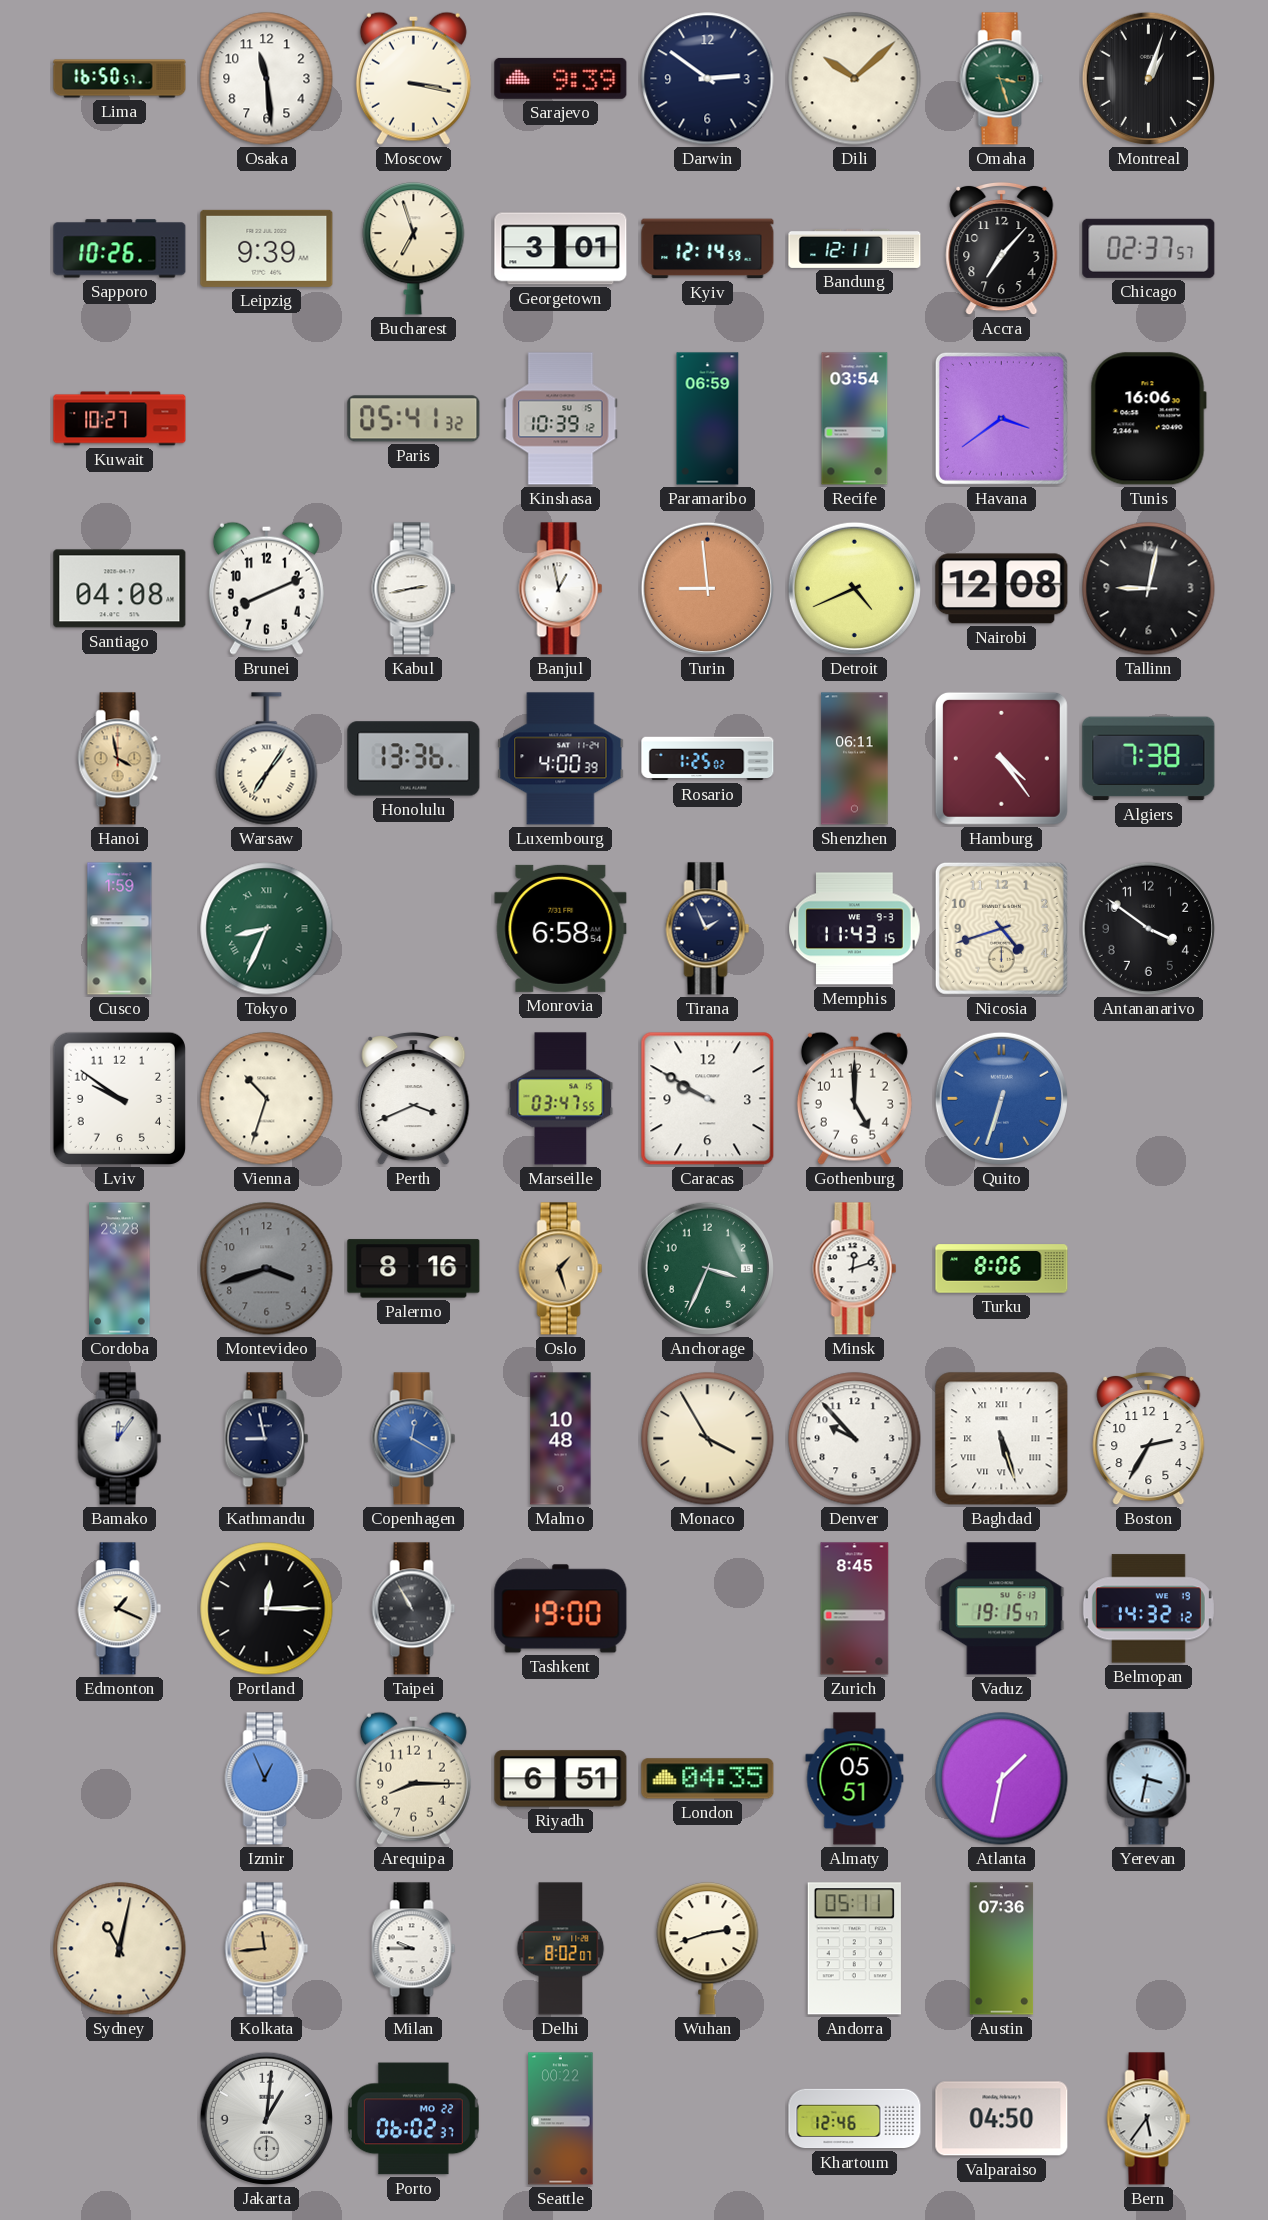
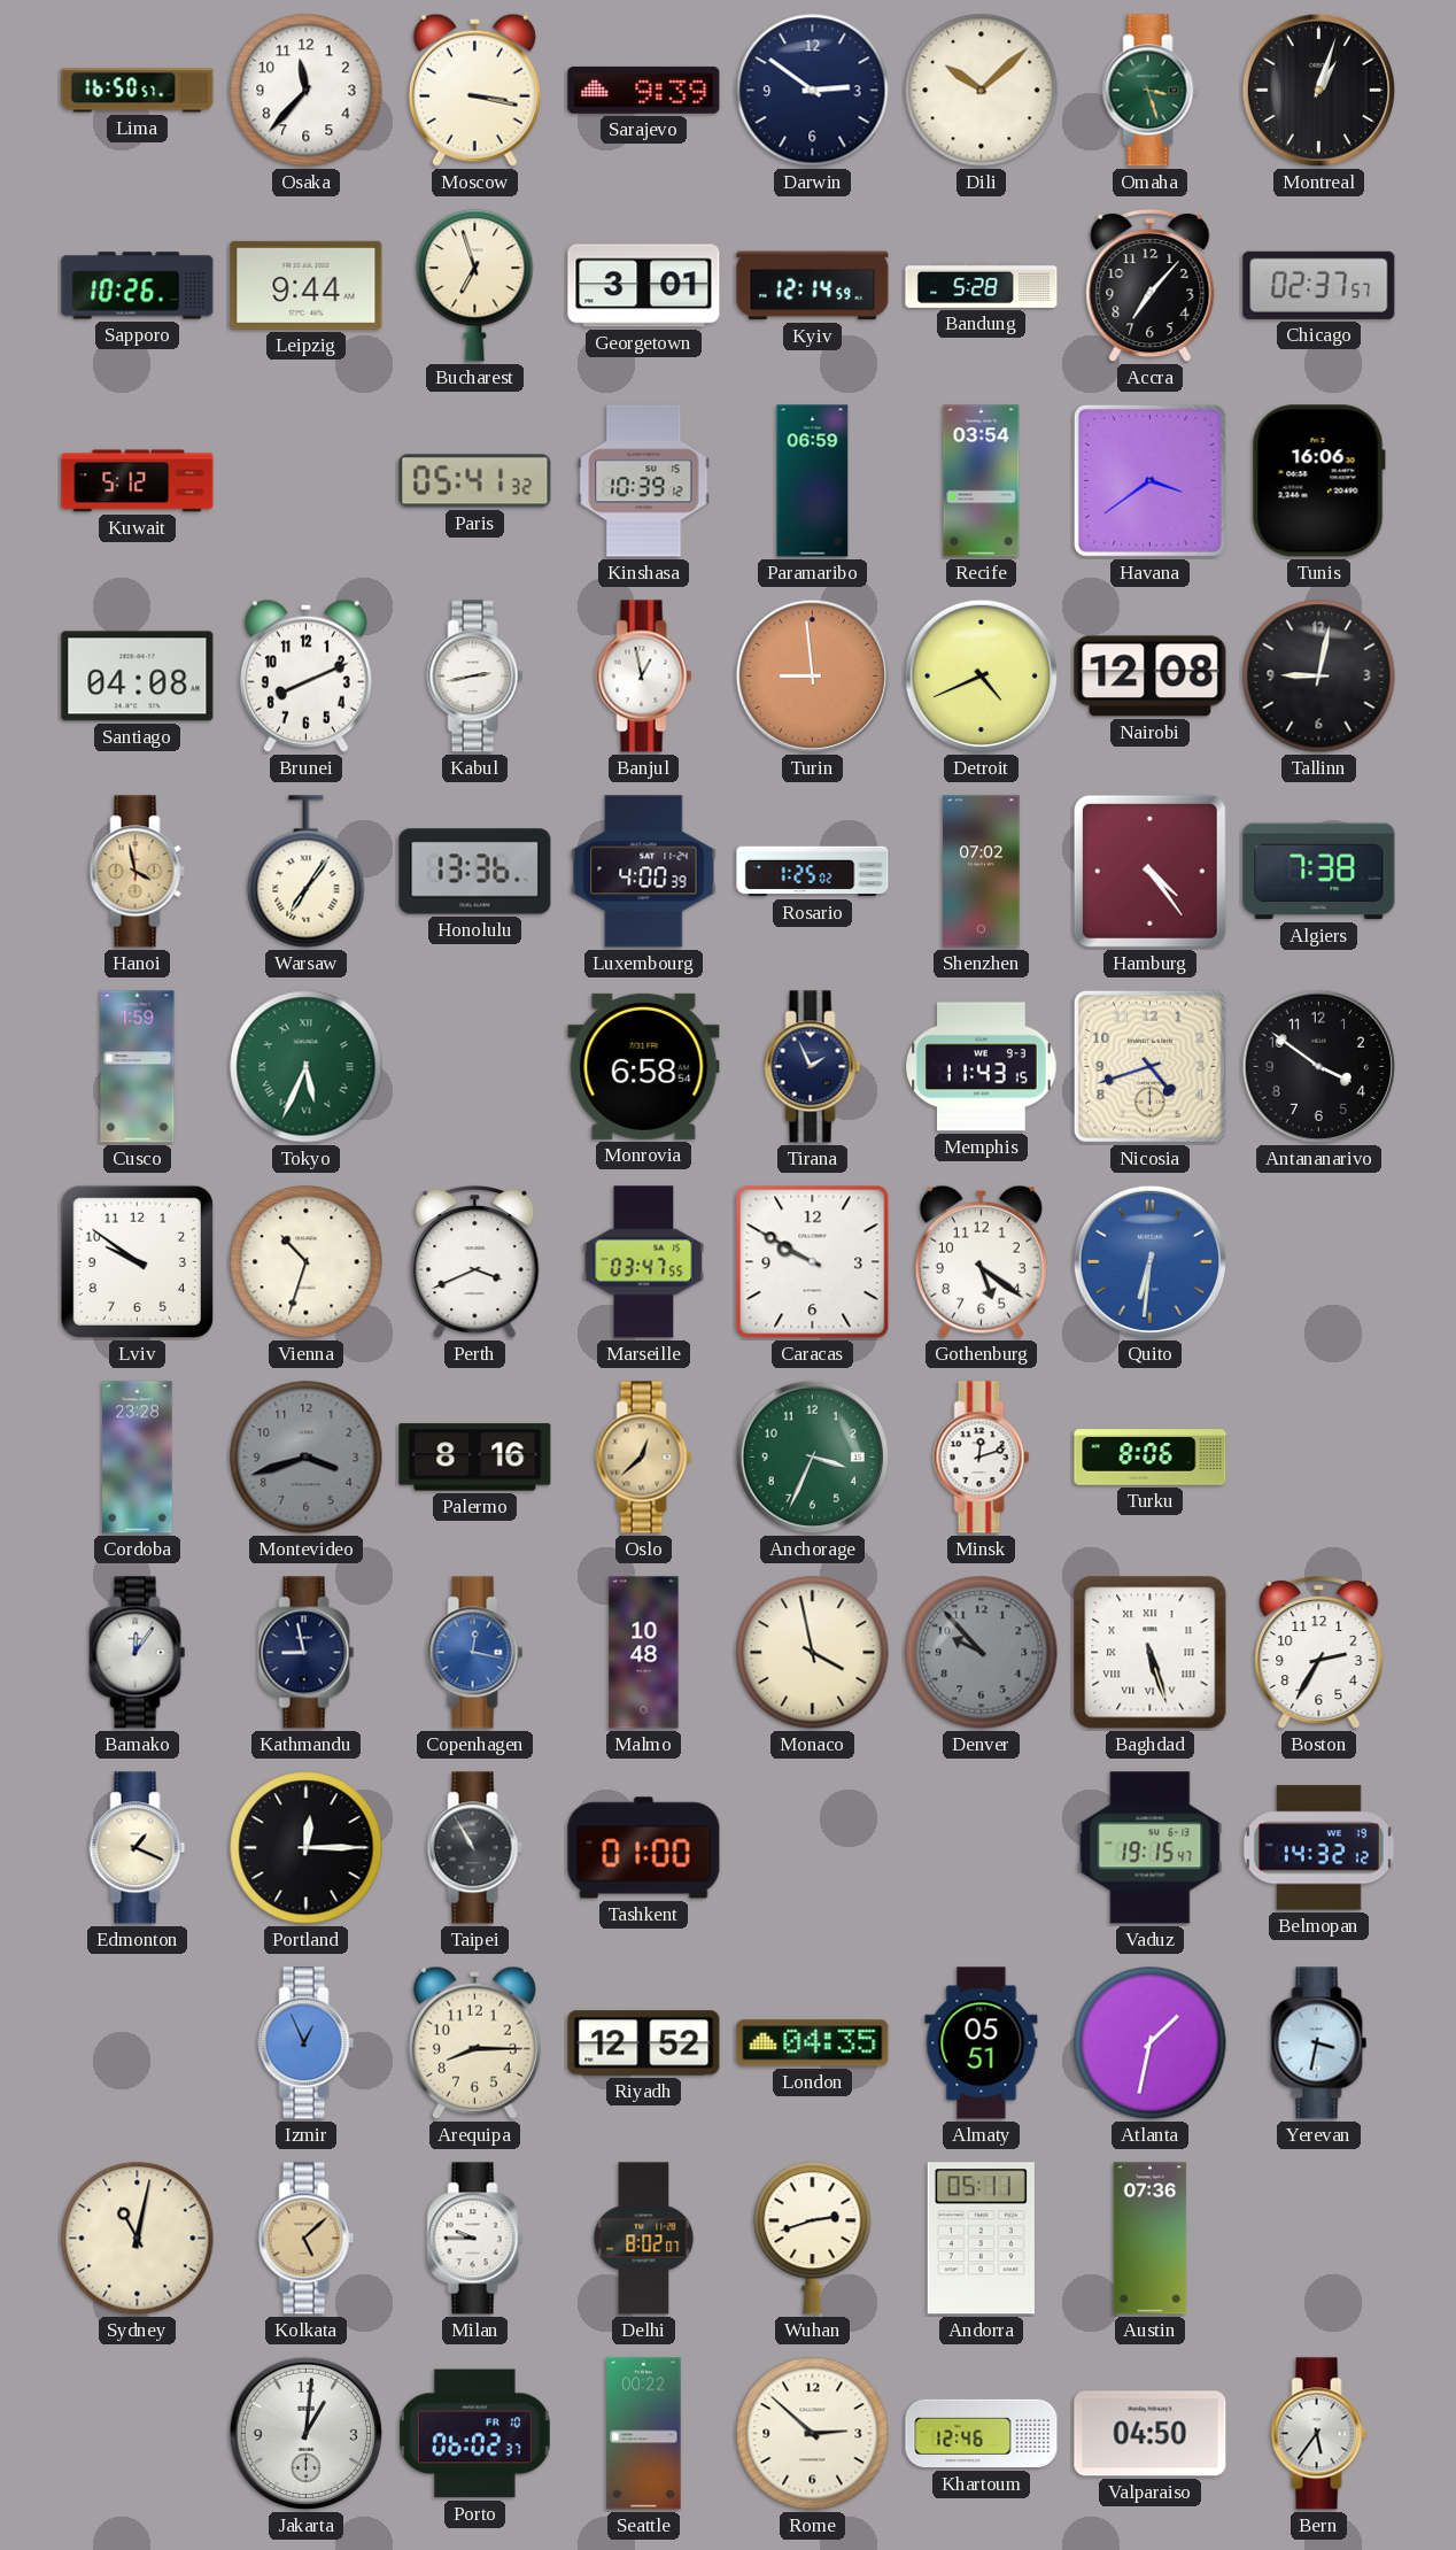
Osaka: 11:29 -> 11:37
Leipzig: 9:39 -> 9:44
Bandung: 12:11 -> 5:28
Kuwait: 10:27 -> 5:12
Shenzhen: 06:11 -> 07:02
Tokyo: 8:34 -> 5:34
Gothenburg: 5:00 -> 5:21
Quito: 6:33 -> 6:31
Oslo: 1:27 -> 12:38
Copenhagen: 12:20 -> 12:17
Monaco: 3:55 -> 3:58
Denver dial: white -> grey
Tashkent: 19:00 -> 01:00
Zurich: 8:45 -> none
Riyadh: 6:51 -> 12:52
Kolkata: 11:44 -> 5:08
Porto date: MO 22 -> FR 10
Rome: none -> 2:52
